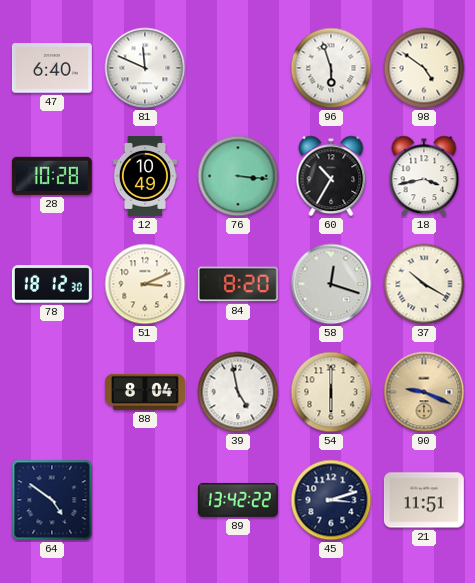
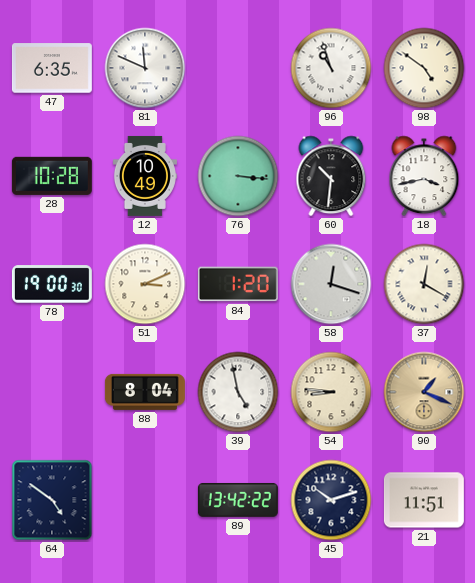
47: 6:40 -> 6:35
96: 5:57 -> 10:57
60: 10:35 -> 10:31
78: 18:12 -> 19:00
84: 8:20 -> 1:20
37: 10:20 -> 12:20
54: 6:00 -> 8:46
90: 9:19 -> 1:19
45: 3:12 -> 10:12
